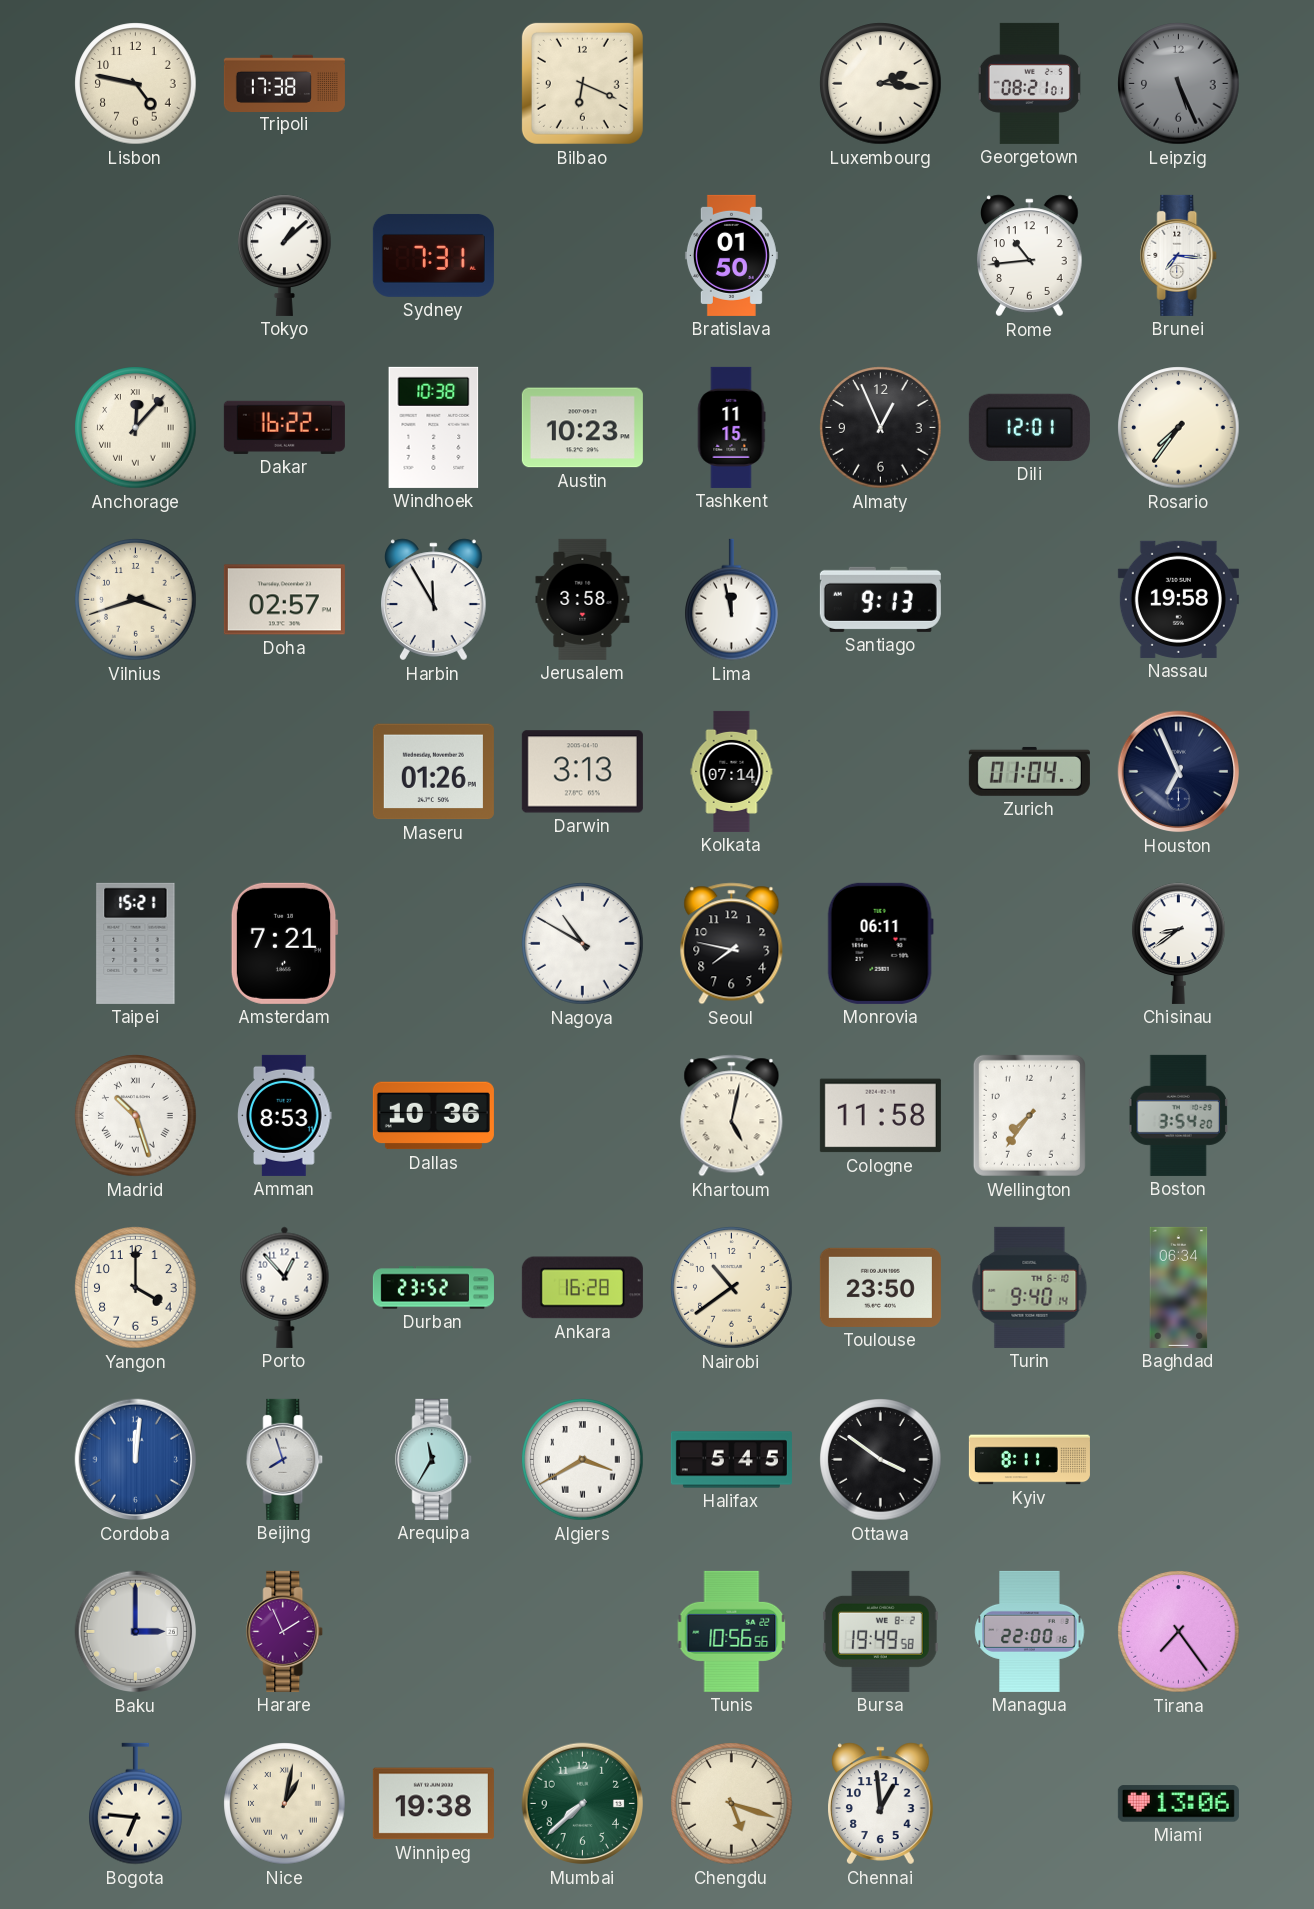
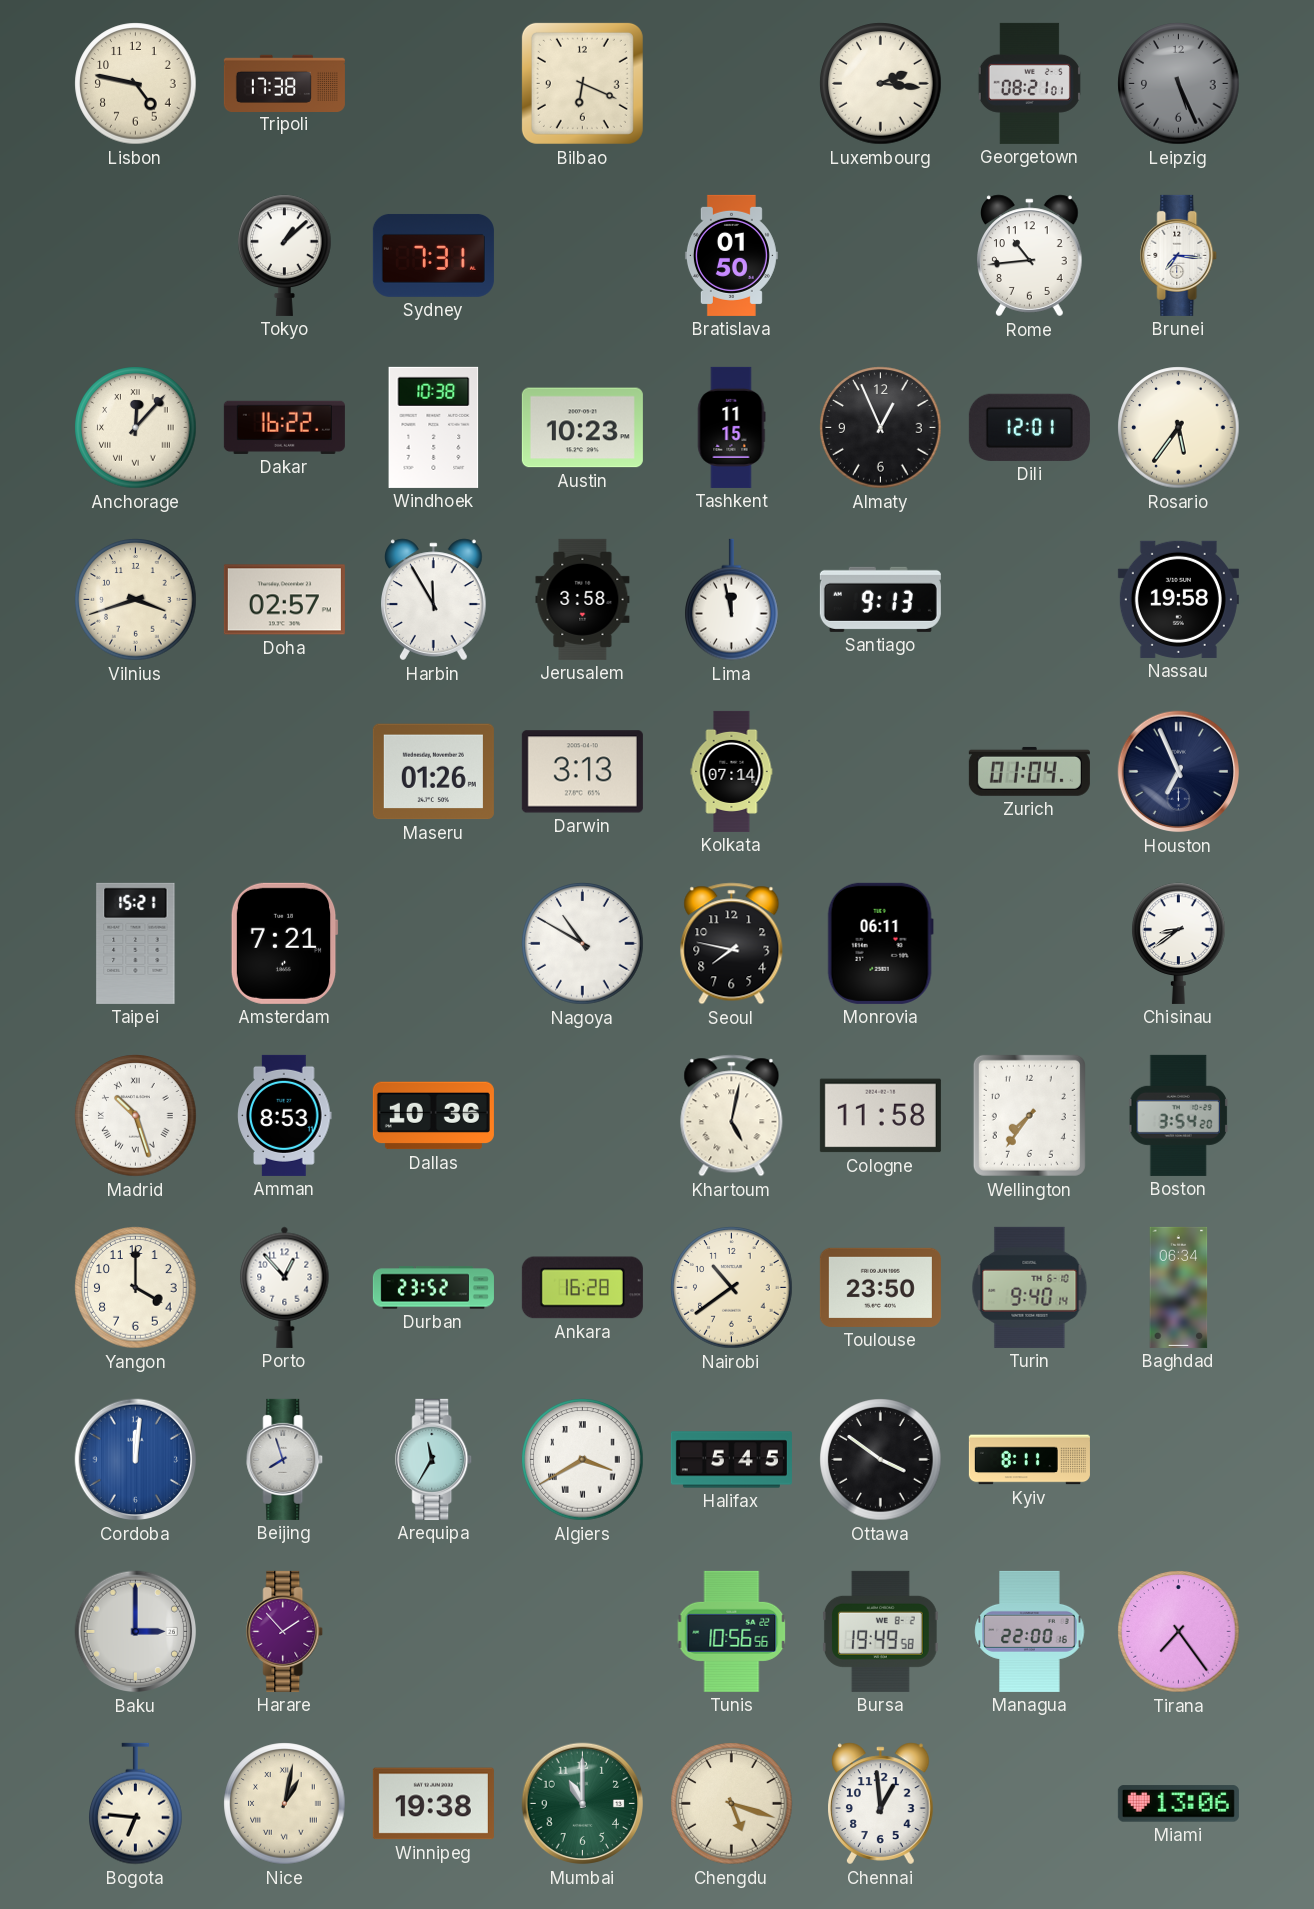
Rosario: 7:36 -> 5:36
Harare: 1:56 -> 1:53
Mumbai: 7:38 -> 11:00
